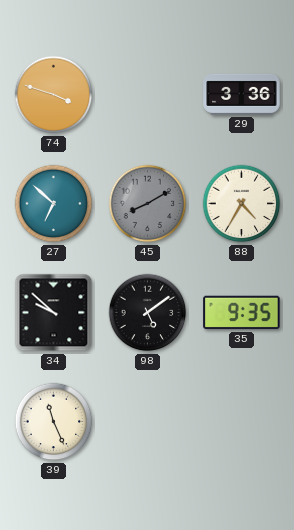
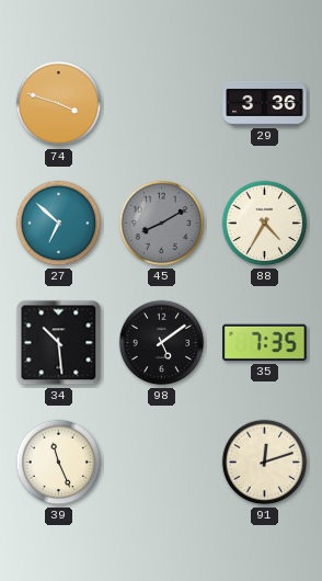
34: 9:52 -> 10:29
35: 9:35 -> 7:35
91: none -> 12:12
